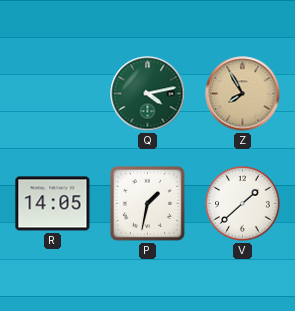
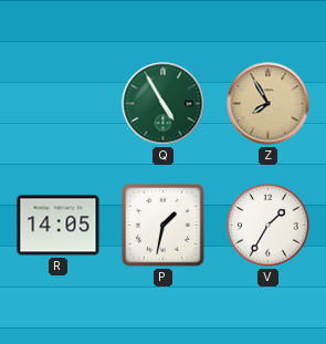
Q: 4:13 -> 4:55
V: 1:38 -> 1:35
